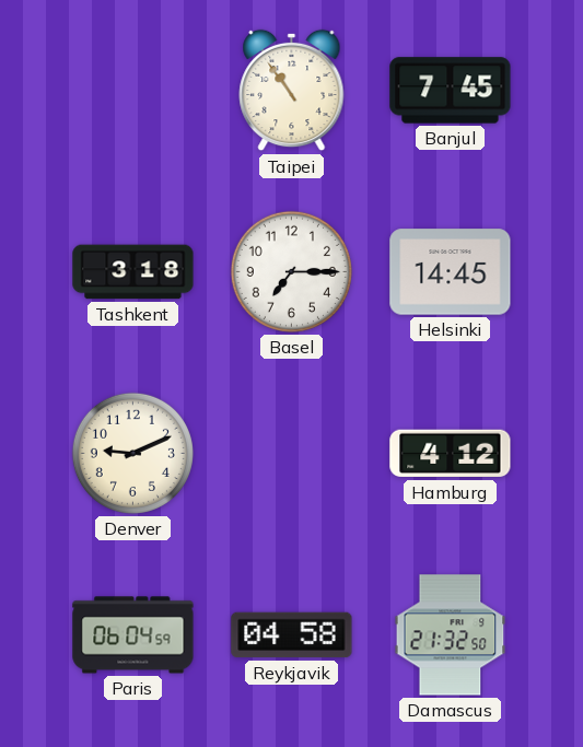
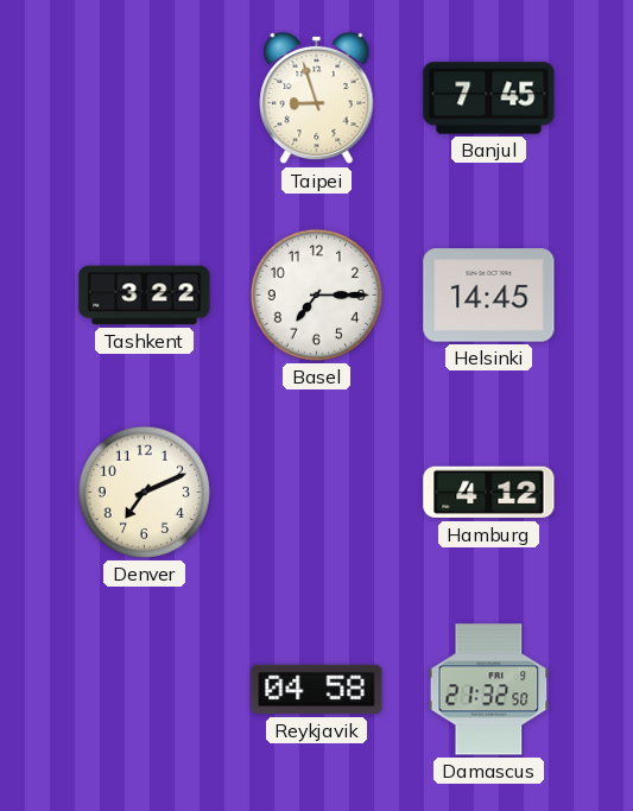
Taipei: 10:54 -> 8:57
Tashkent: 3:18 -> 3:22
Denver: 9:11 -> 7:11
Paris: 06:04 -> none
